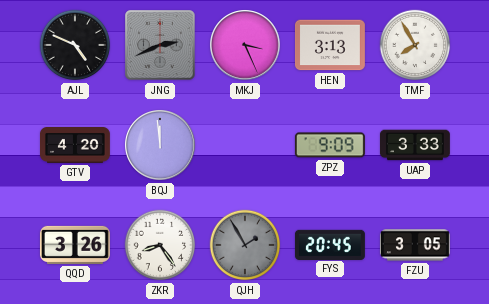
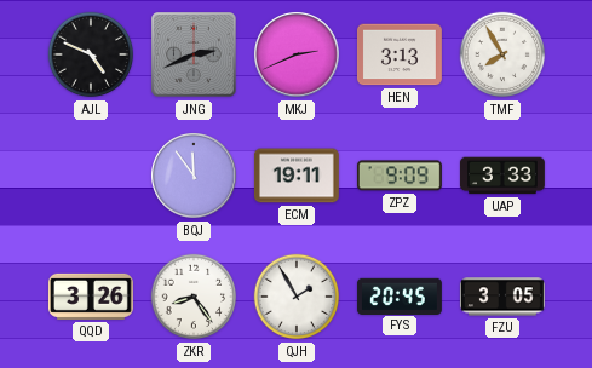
MKJ: 3:26 -> 2:41
GTV: 4:20 -> none
BQJ: 11:59 -> 11:54
ECM: none -> 19:11
QJH dial: grey -> white
